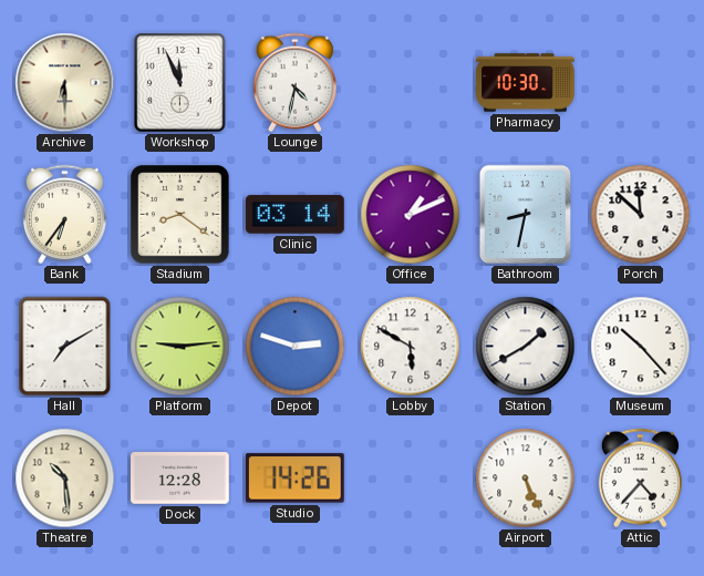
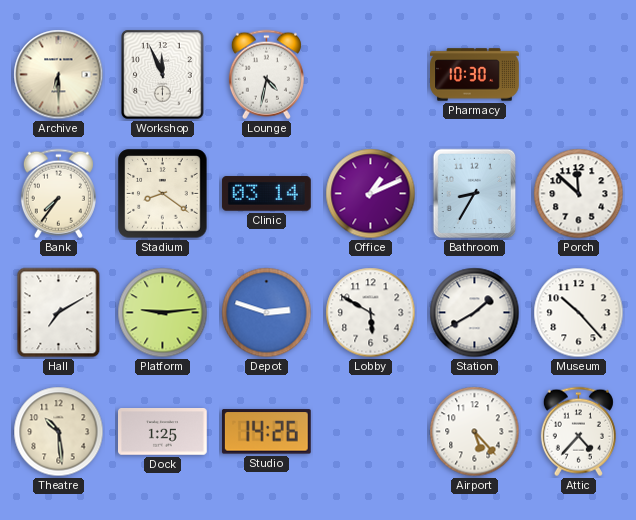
Bank: 6:36 -> 7:36
Bathroom: 8:32 -> 8:35
Dock: 12:28 -> 1:25
Airport: 5:26 -> 5:23
